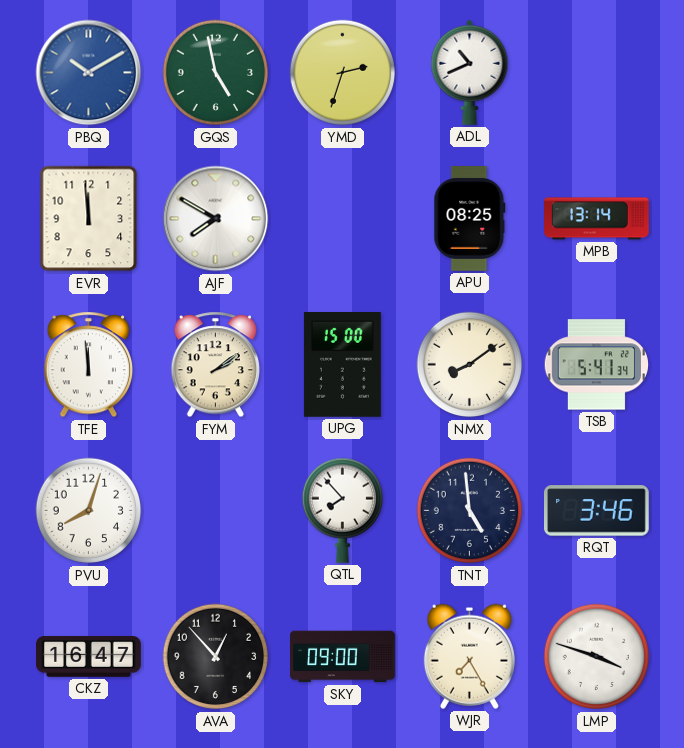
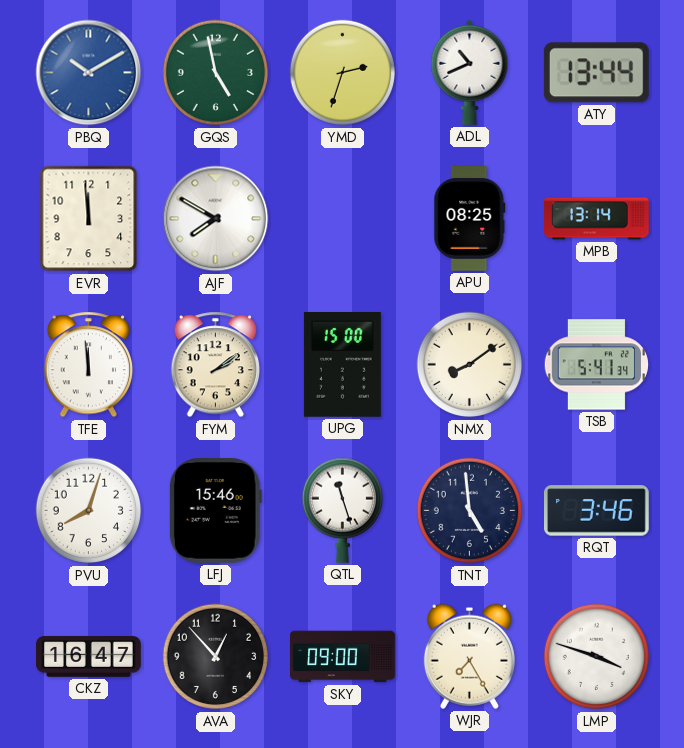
ATY: none -> 13:44
LFJ: none -> 15:46
QTL: 7:53 -> 11:27
